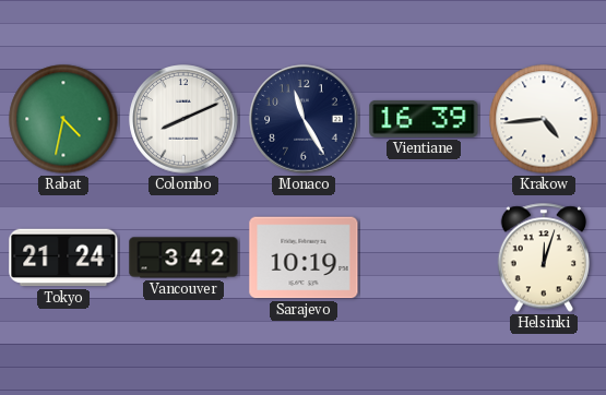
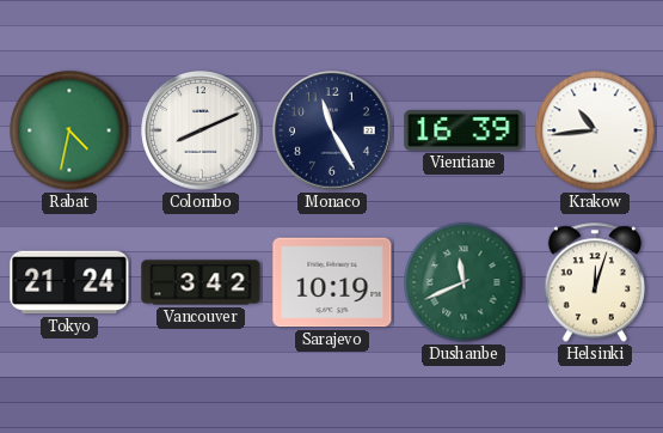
Krakow: 4:44 -> 10:44
Dushanbe: none -> 11:41
